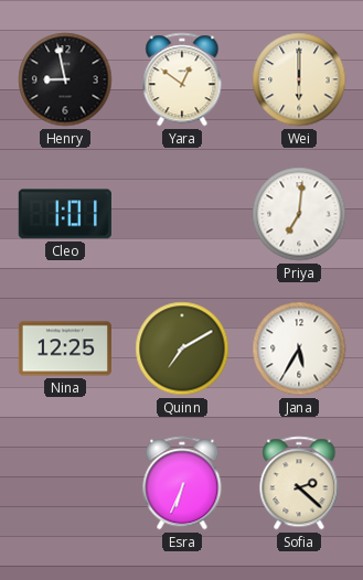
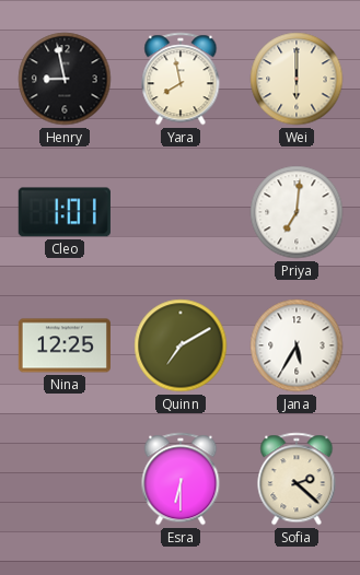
Yara: 12:51 -> 7:58
Esra: 6:34 -> 6:30
